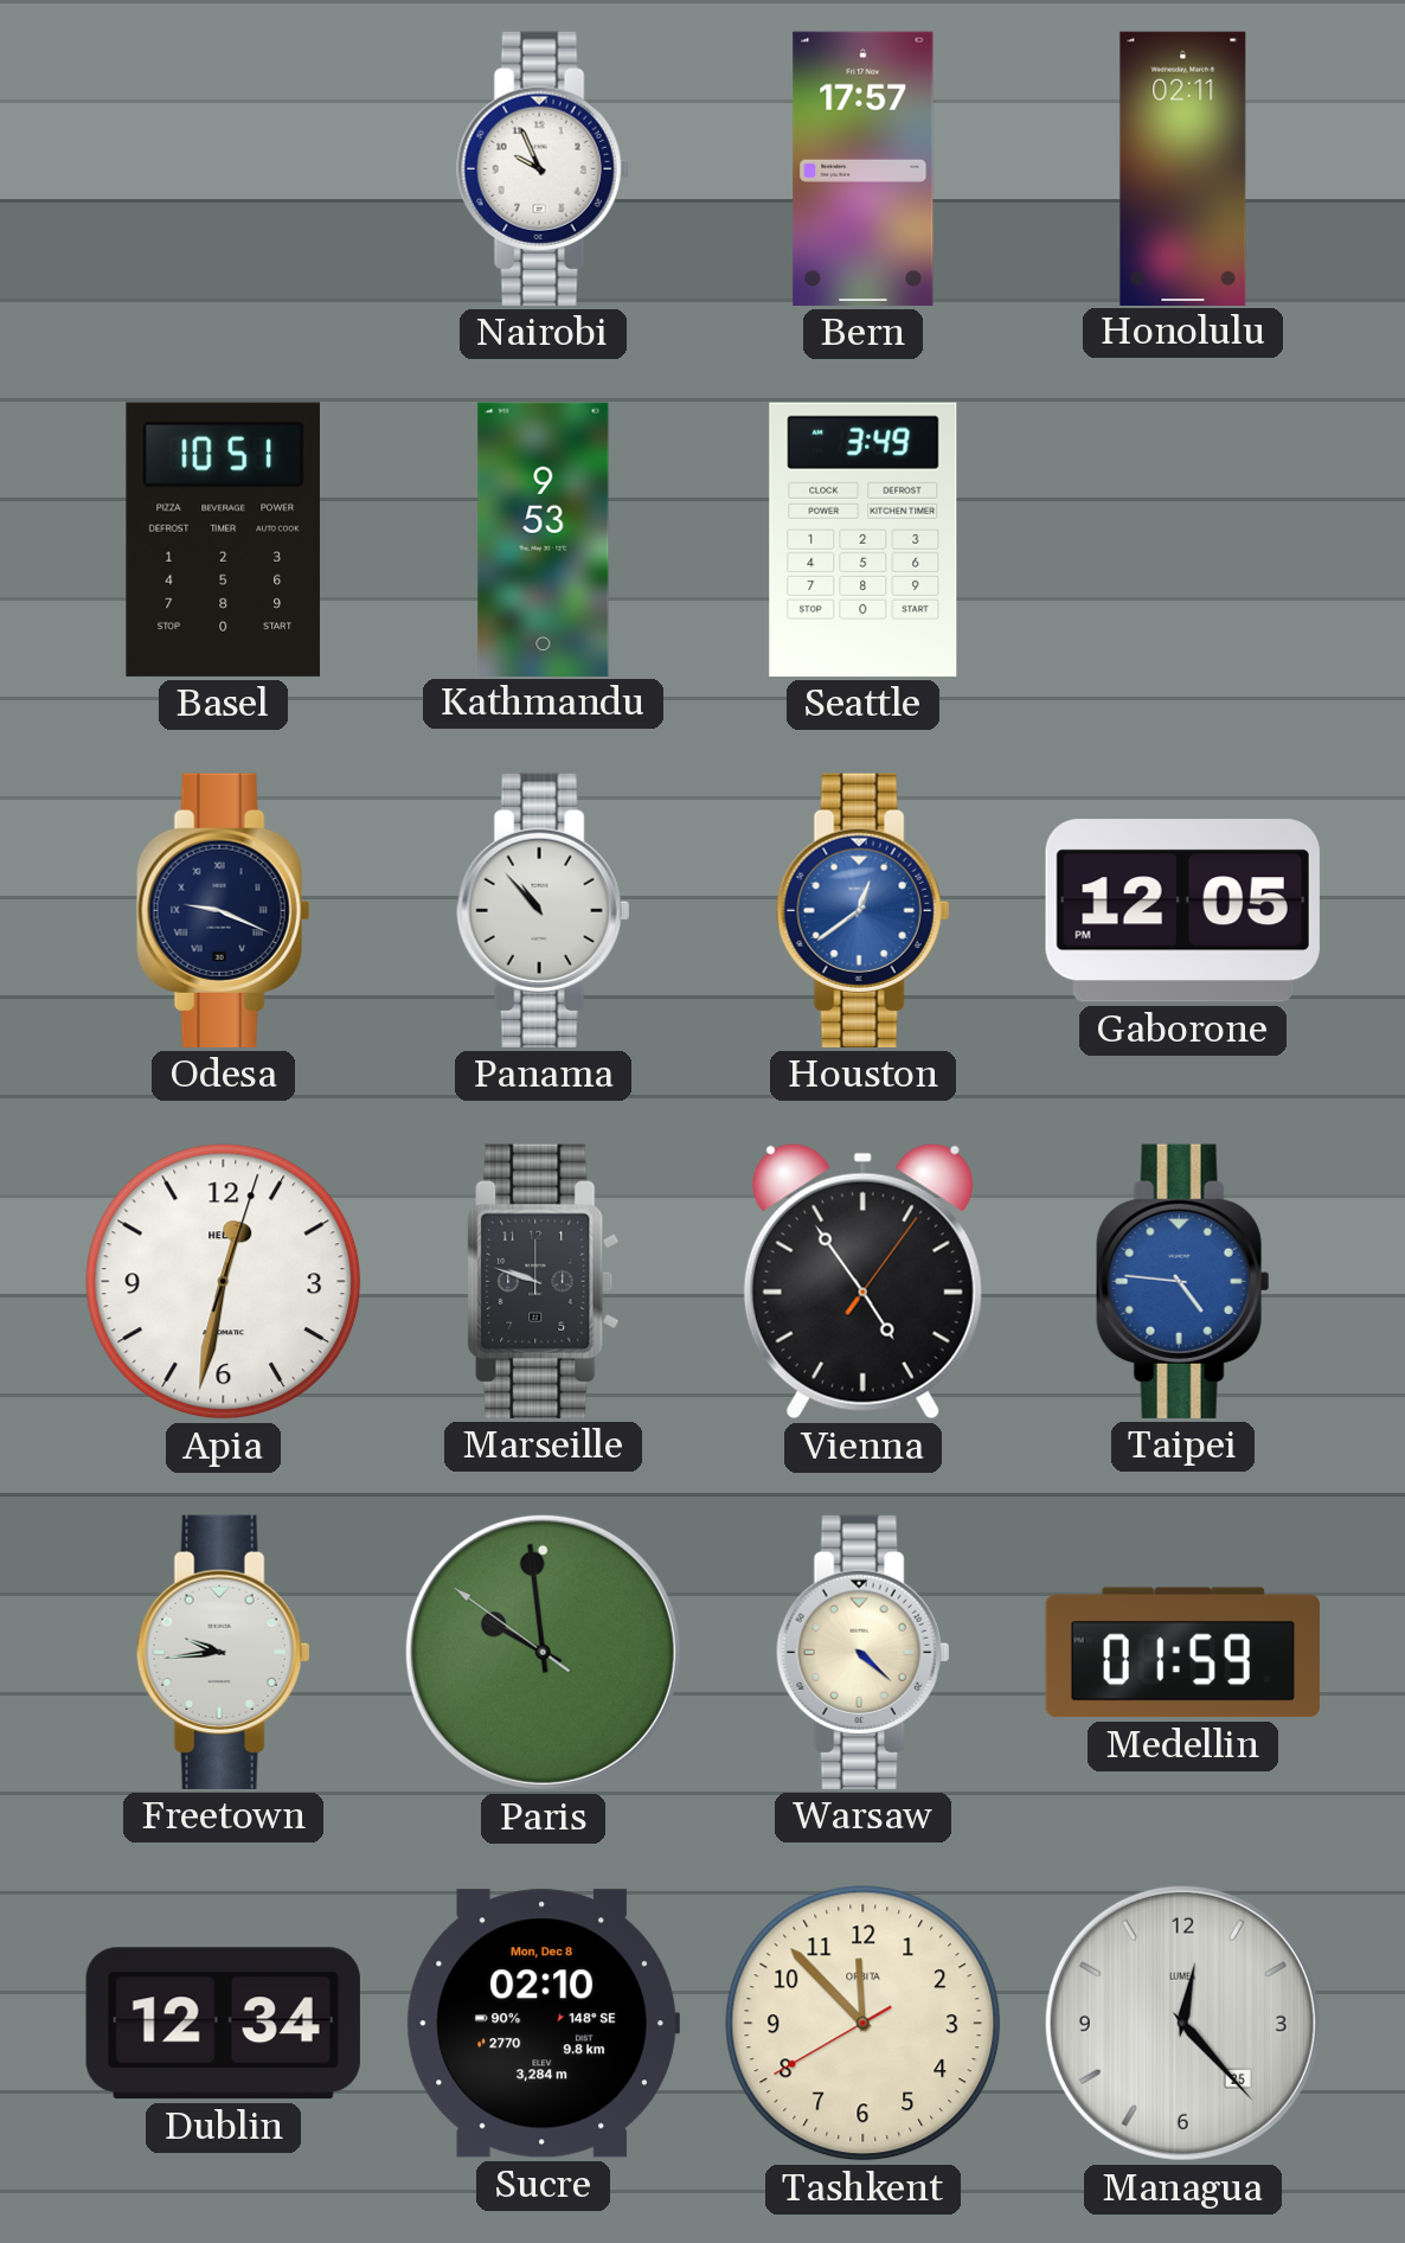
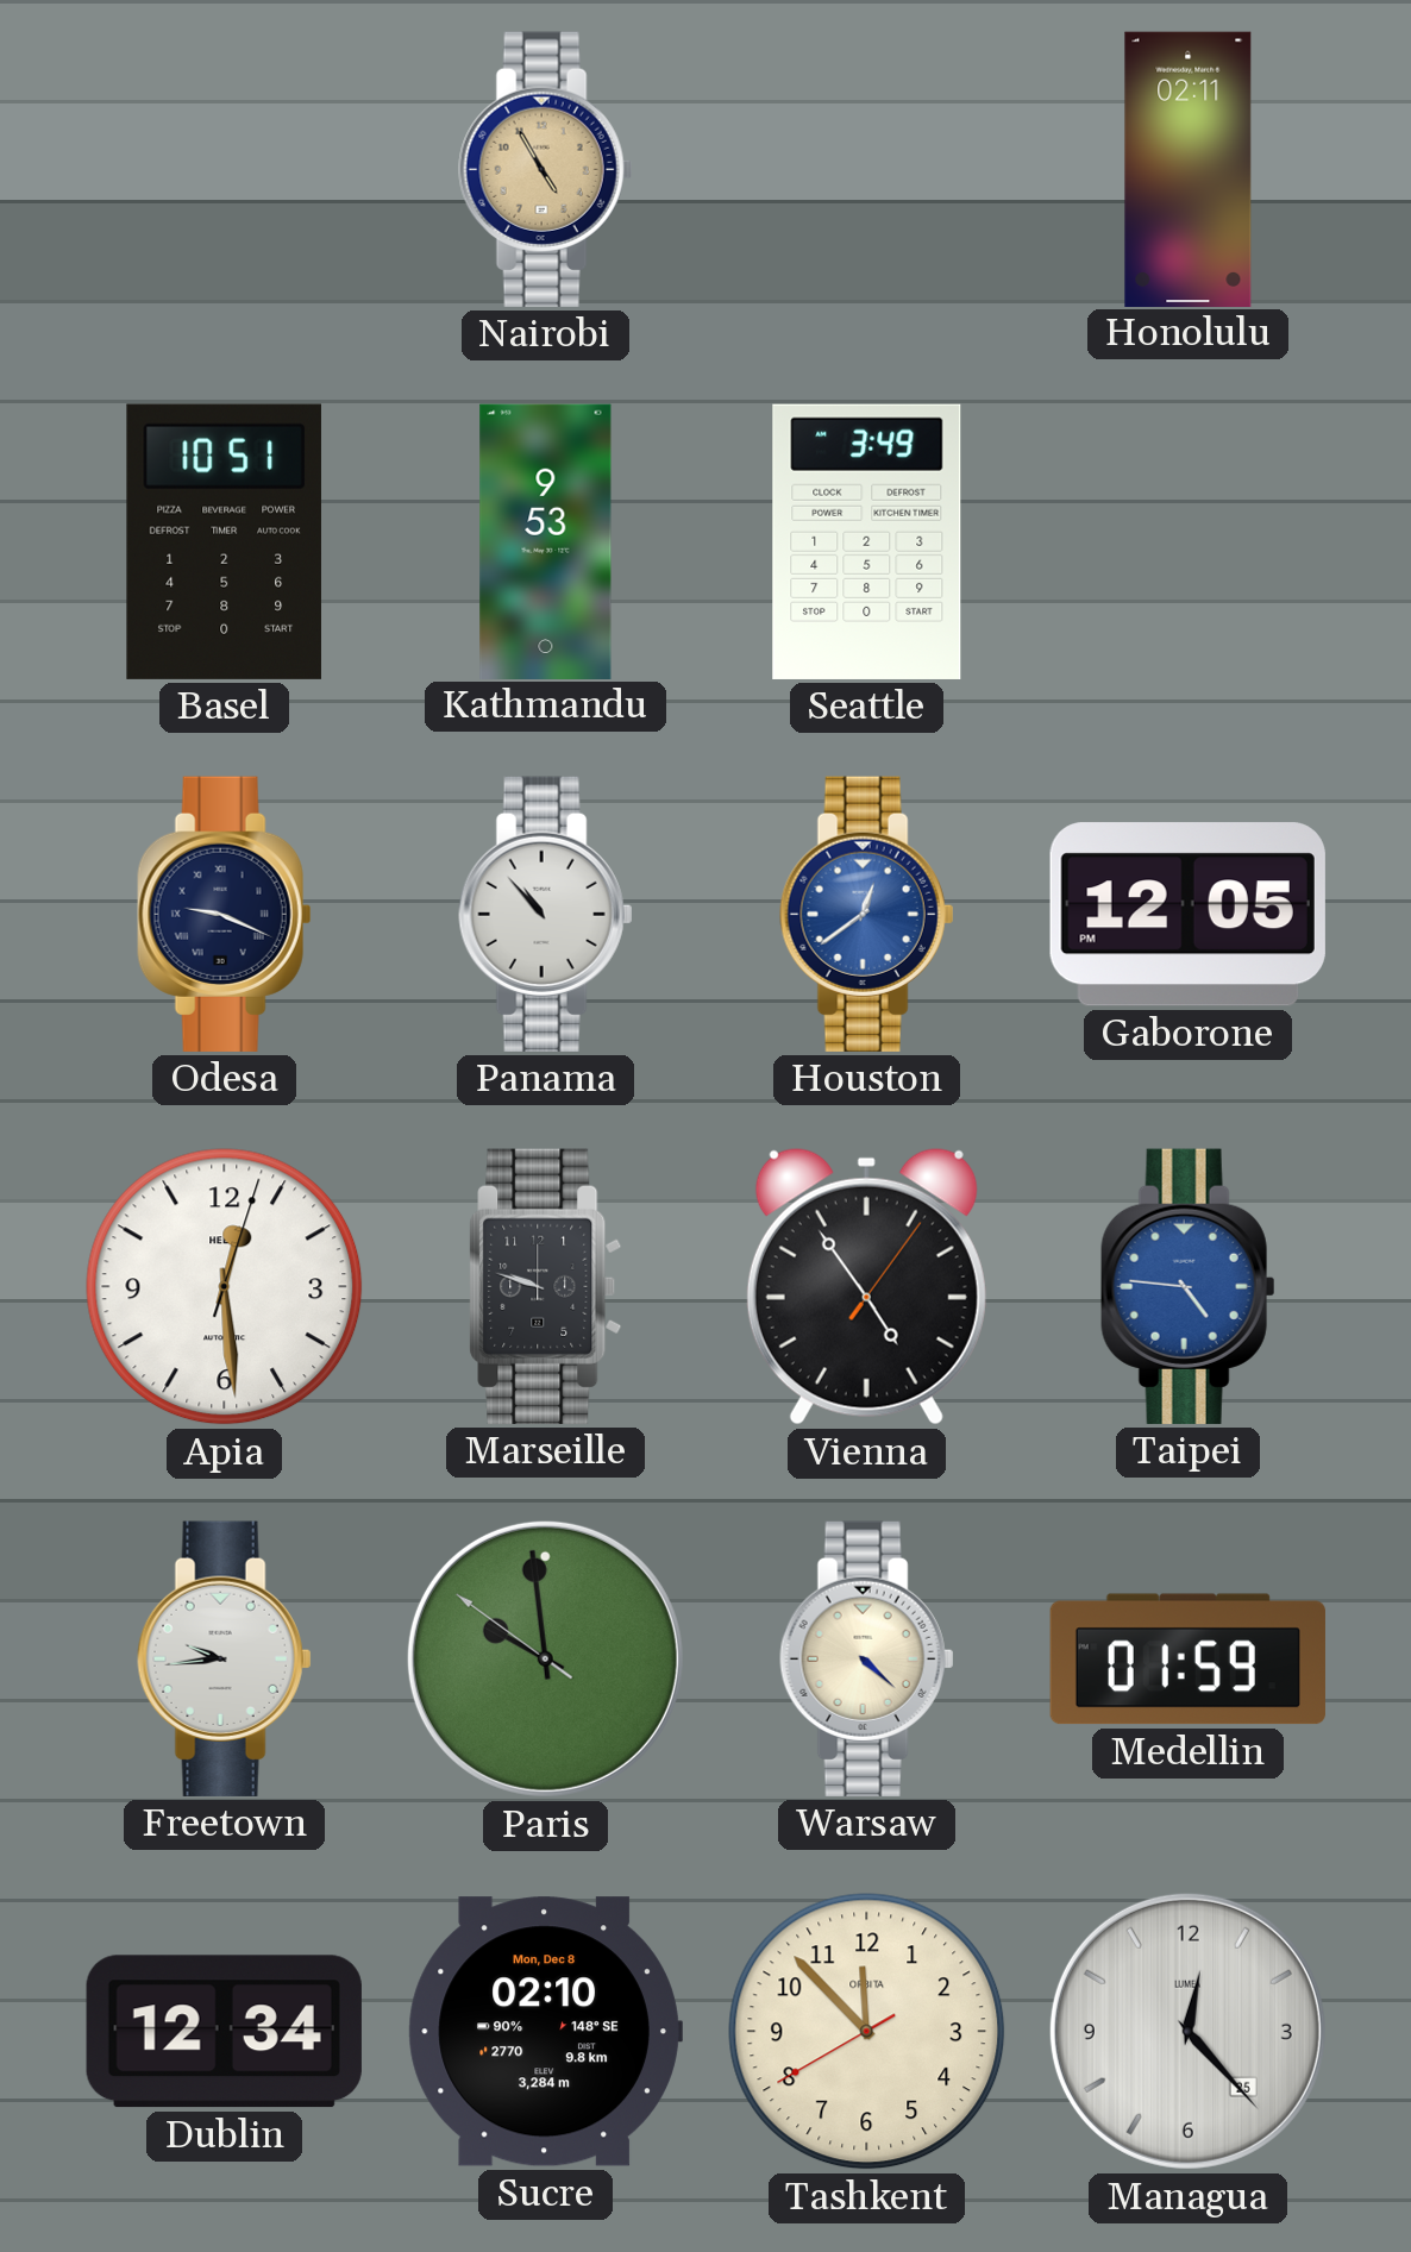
Nairobi: 9:56 -> 4:55
Nairobi dial: white -> champagne
Bern: 17:57 -> none
Apia: 12:32 -> 12:29
